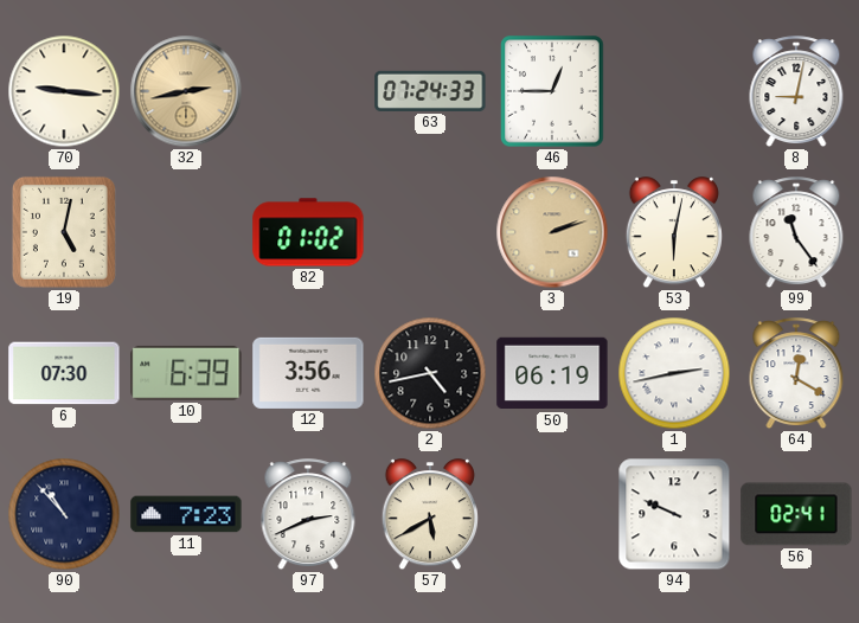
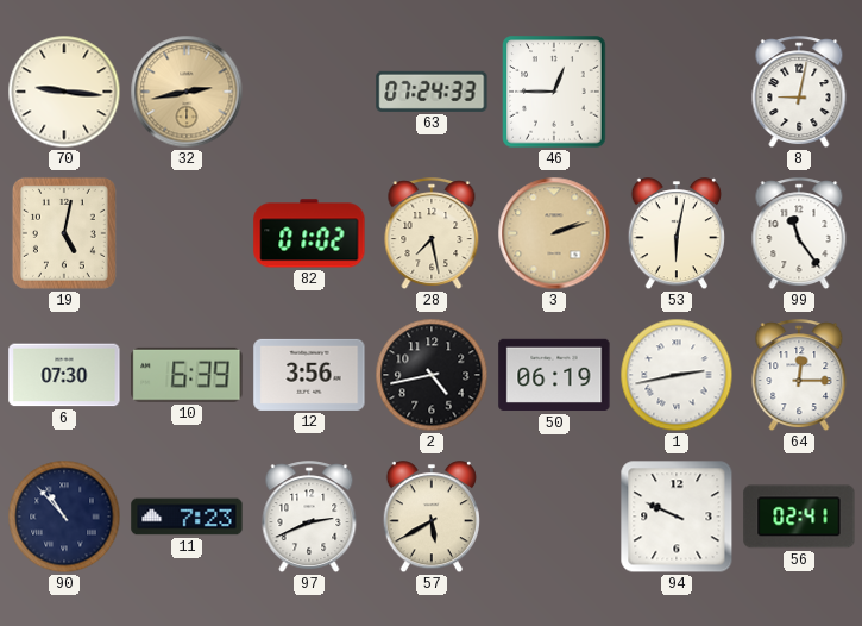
28: none -> 7:28
64: 12:20 -> 12:15
